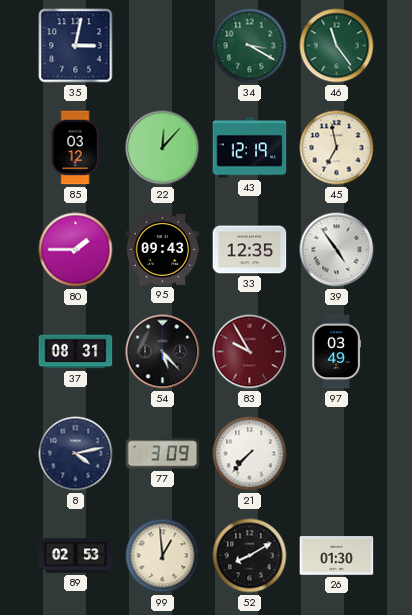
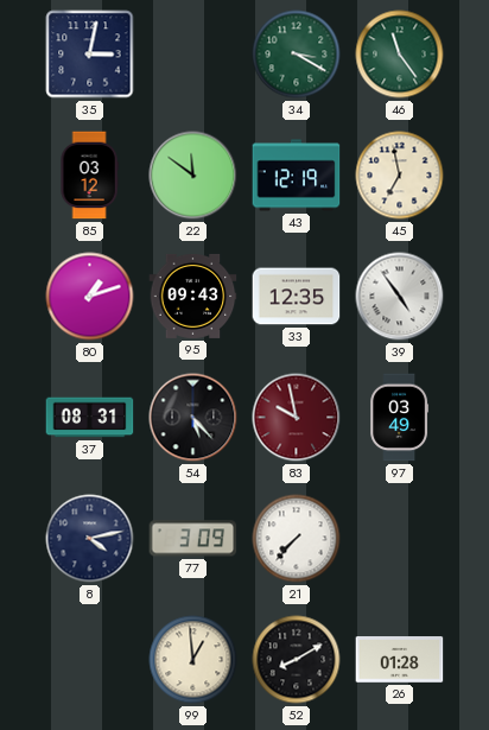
22: 12:07 -> 11:51
80: 1:45 -> 1:12
83: 9:55 -> 9:58
89: 02:53 -> none
26: 01:30 -> 01:28
